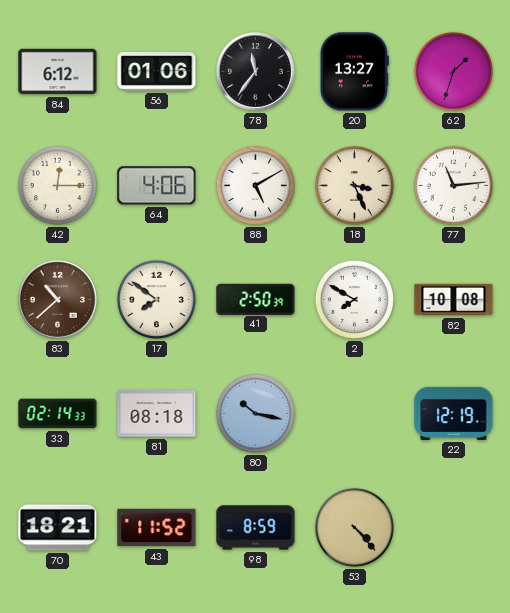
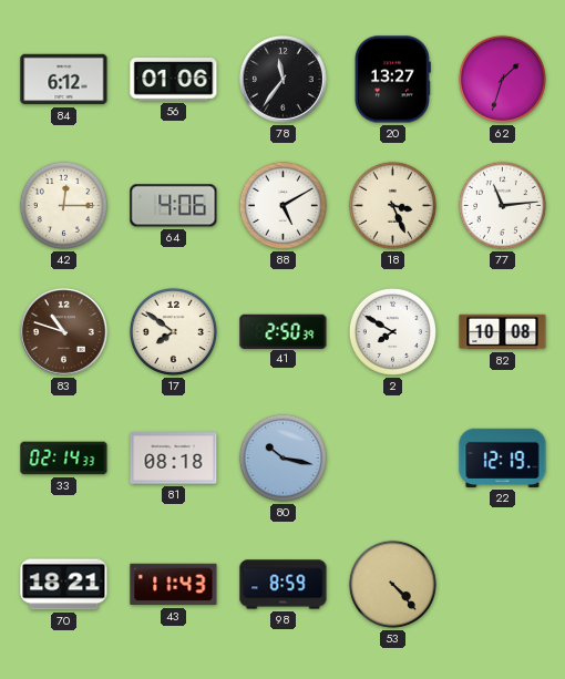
83: 10:38 -> 10:48
43: 11:52 -> 11:43
